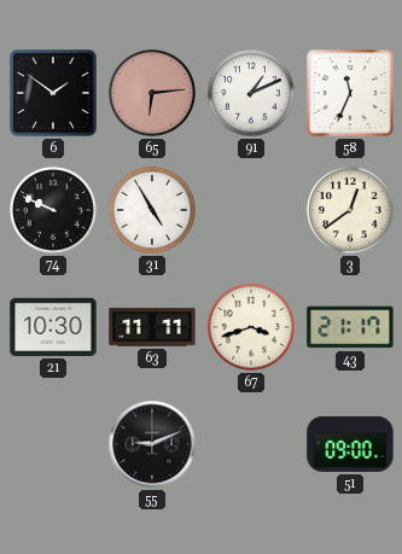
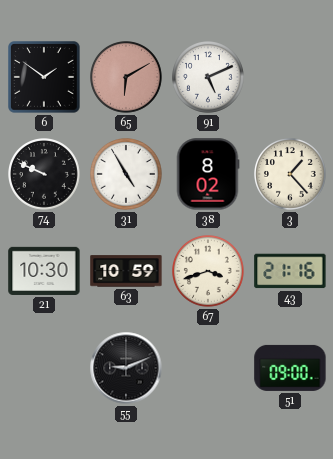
65: 6:14 -> 6:10
91: 1:11 -> 5:11
58: 11:34 -> none
38: none -> 8:02
3: 12:39 -> 1:23
63: 11:11 -> 10:59
43: 21:17 -> 21:16
